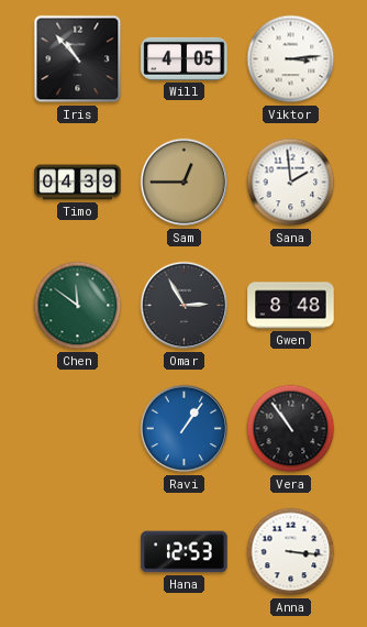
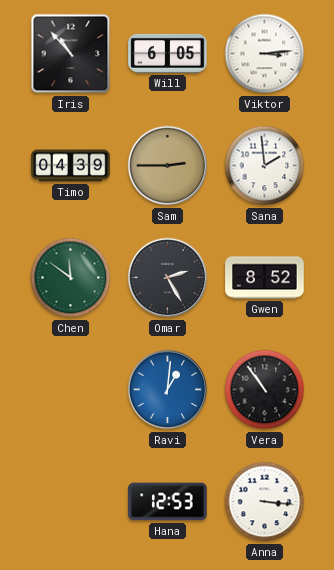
Will: 4:05 -> 6:05
Sam: 12:45 -> 2:45
Omar: 2:55 -> 2:25
Gwen: 8:48 -> 8:52
Ravi: 1:06 -> 1:01
